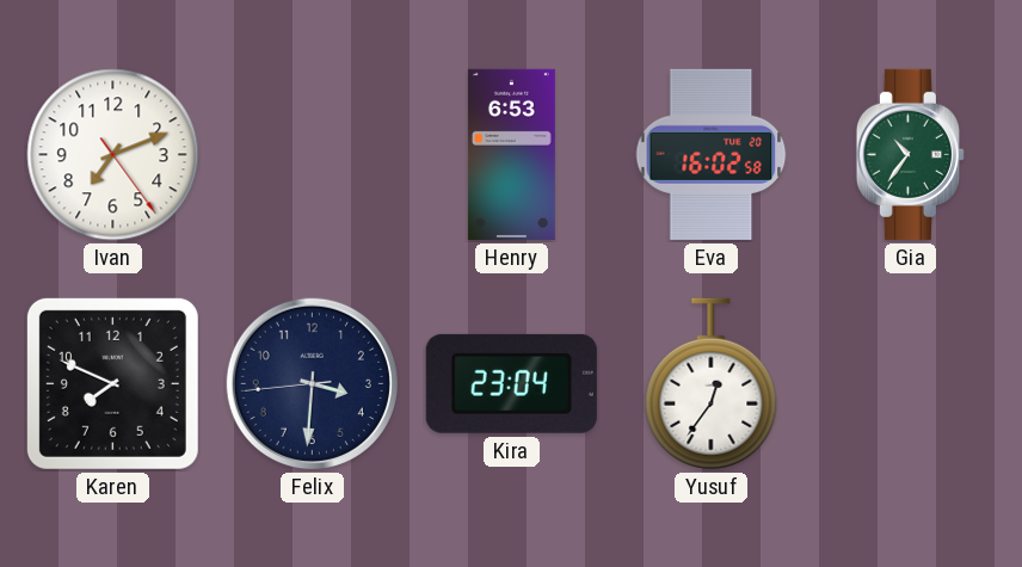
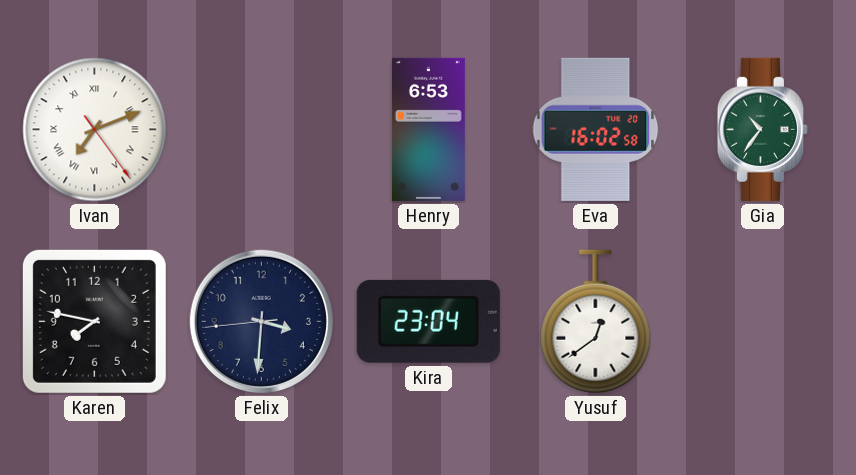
Ivan numerals: Arabic -> Roman
Karen: 7:49 -> 7:47
Yusuf: 12:36 -> 12:39
